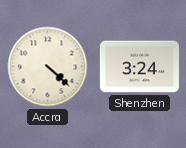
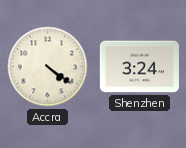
Accra: 4:22 -> 4:21
